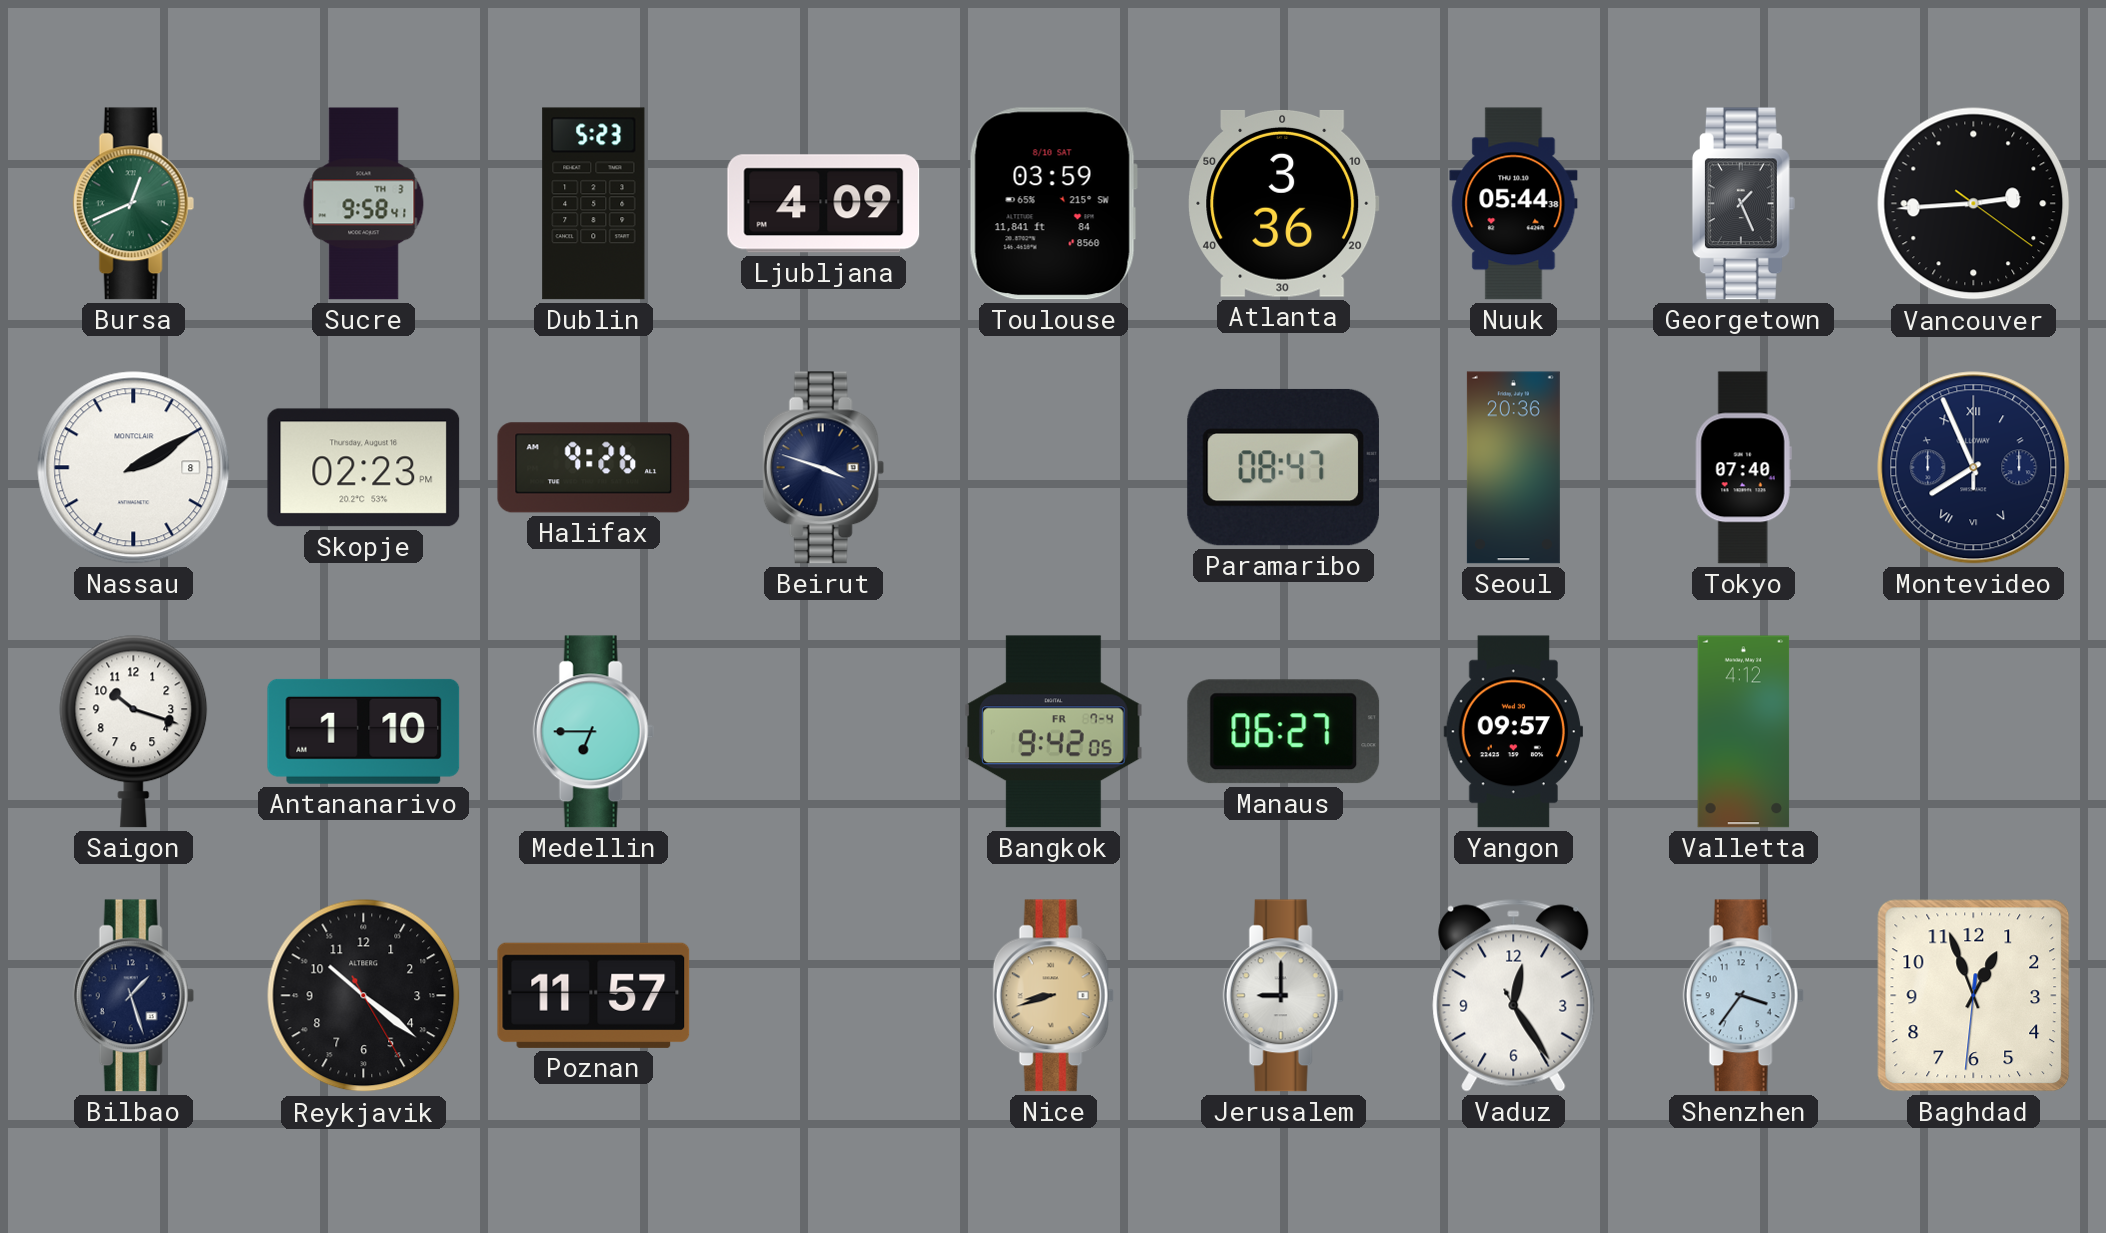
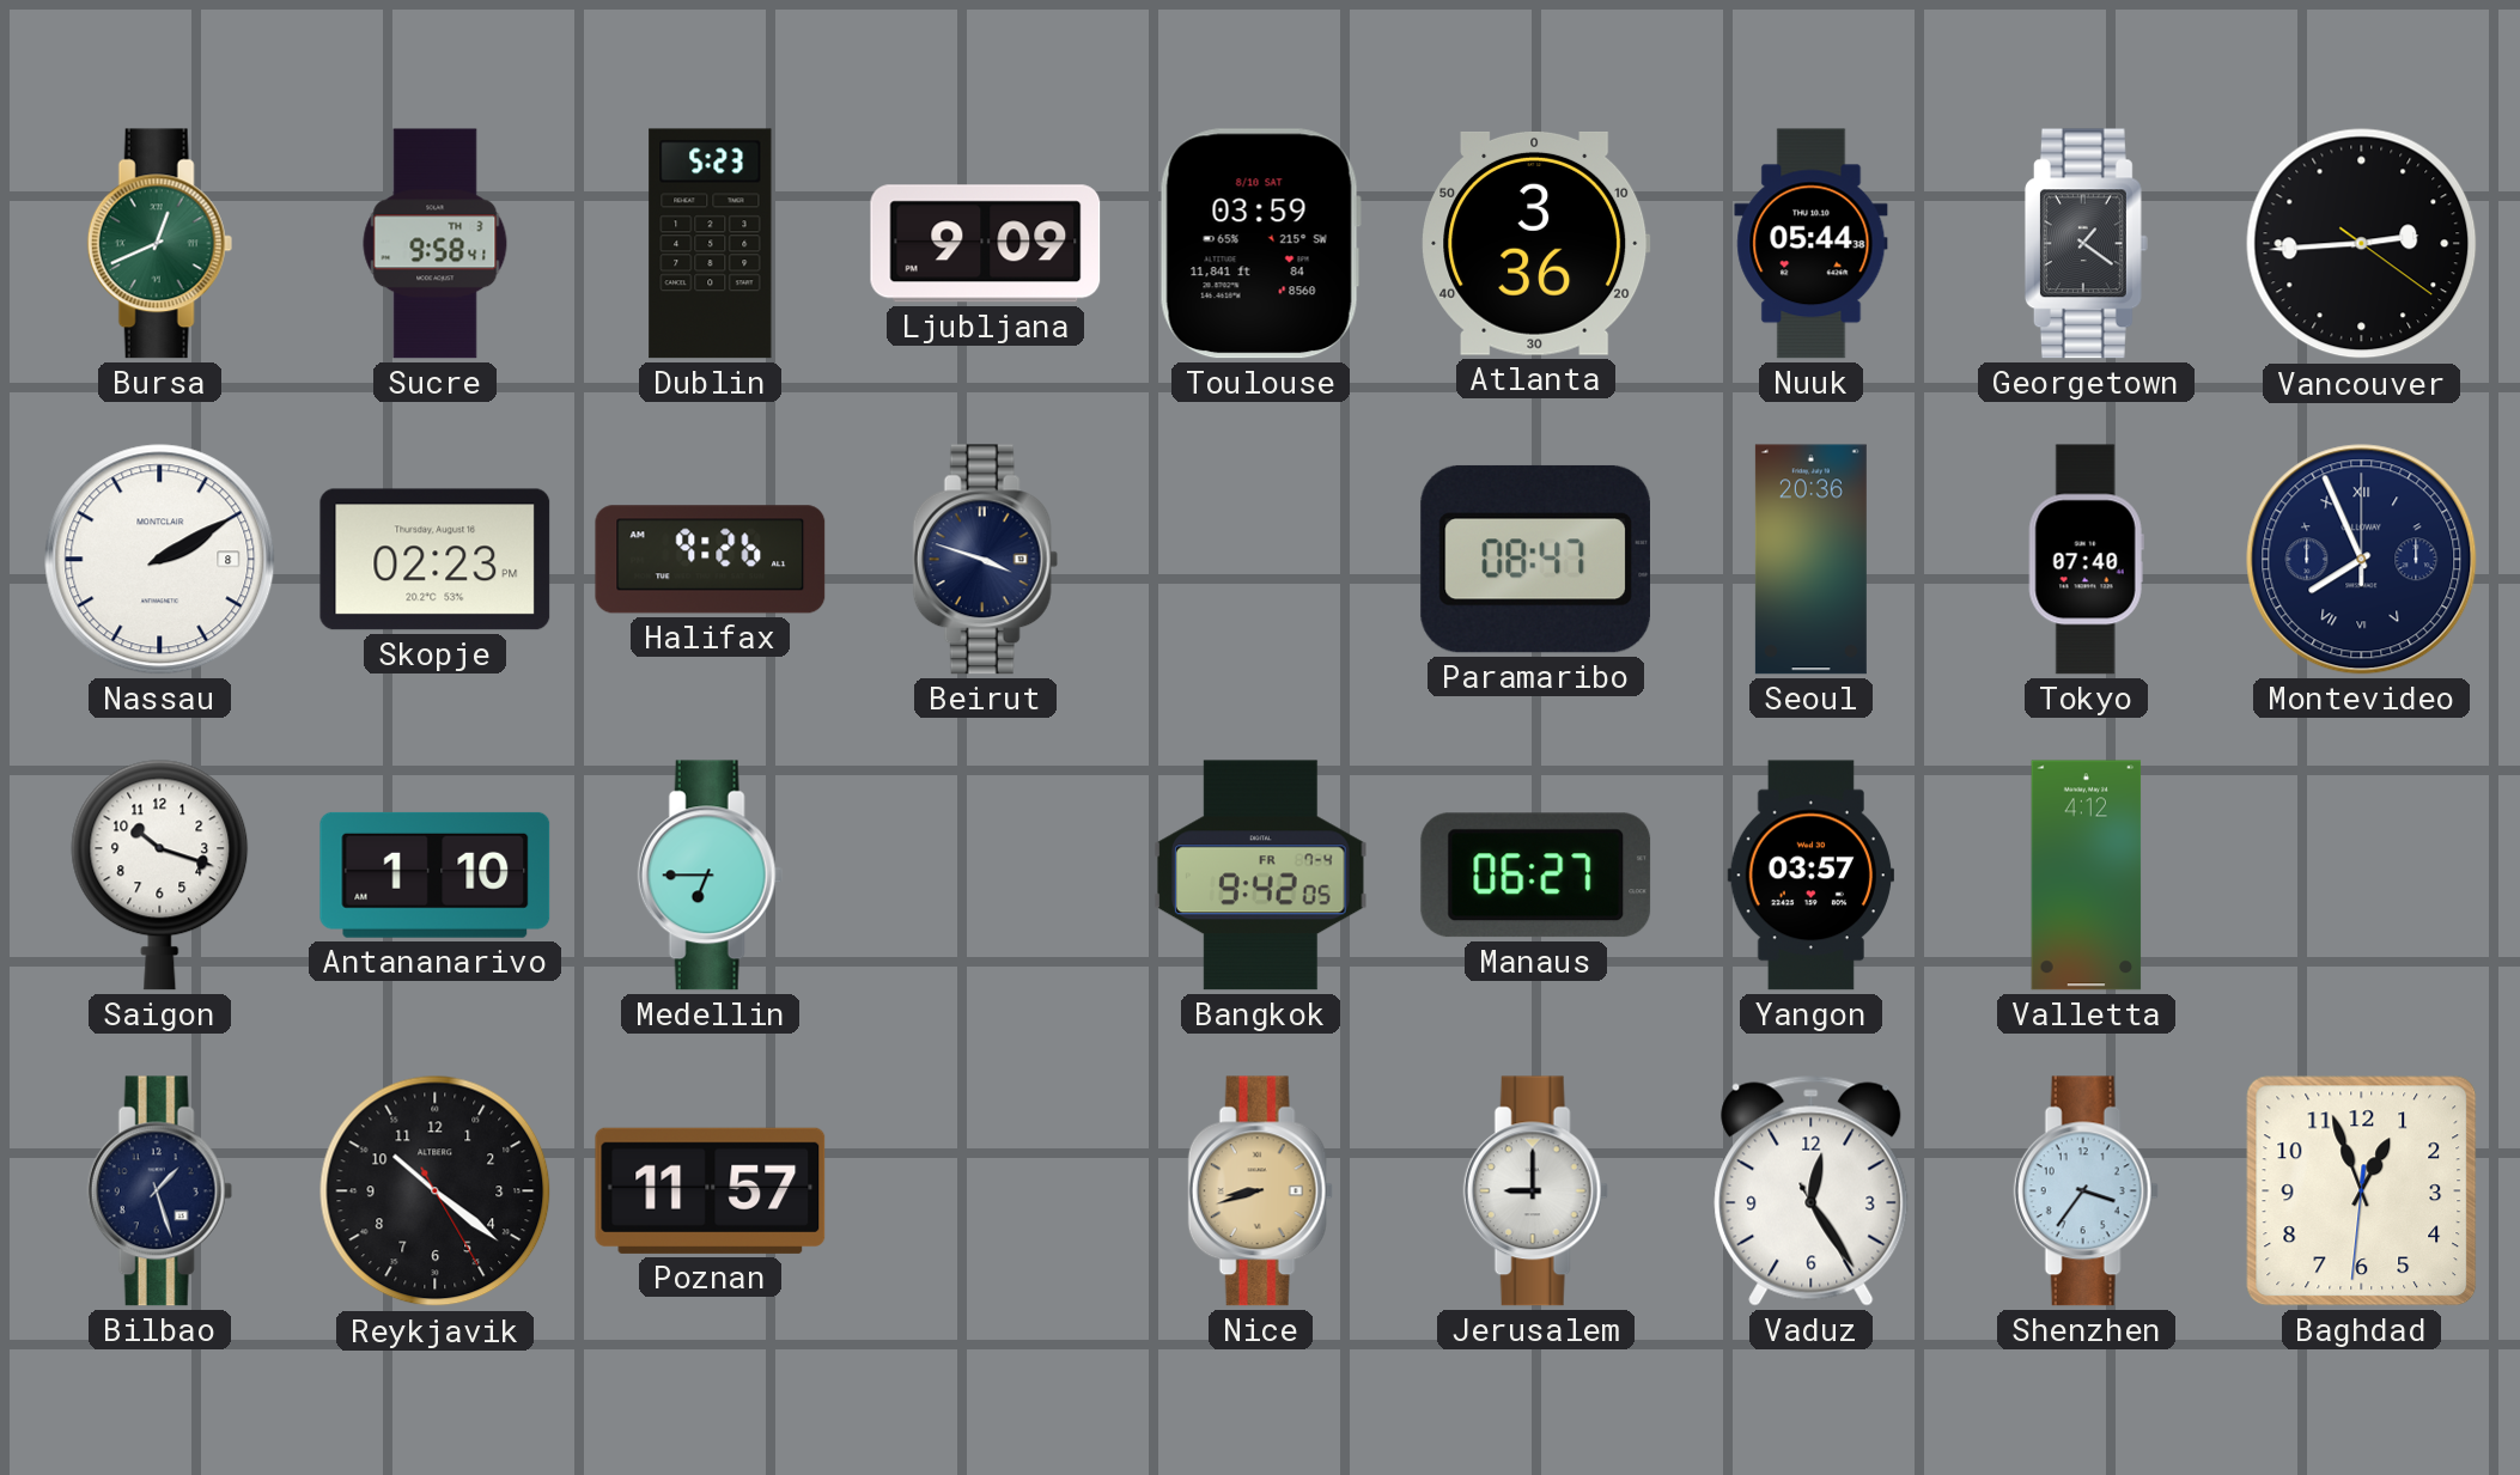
Ljubljana: 4:09 -> 9:09
Georgetown: 1:26 -> 1:21
Yangon: 09:57 -> 03:57
